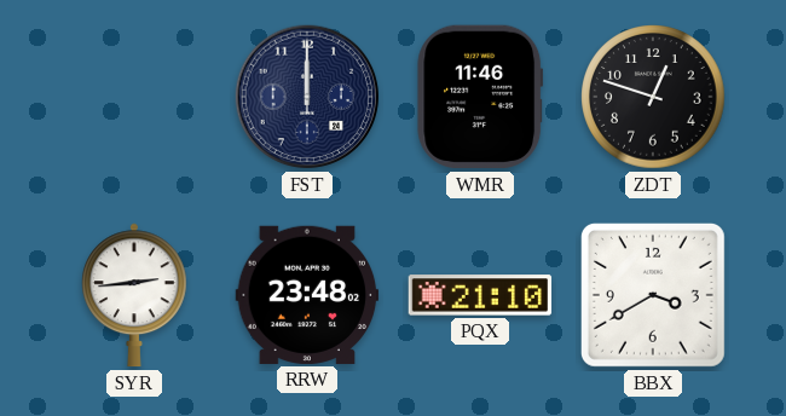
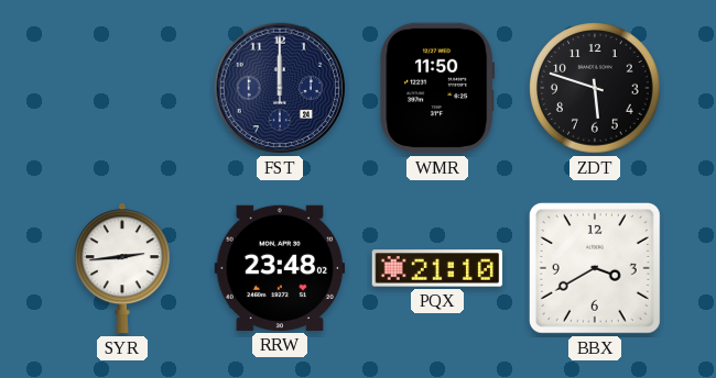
WMR: 11:46 -> 11:50
ZDT: 12:48 -> 5:48
